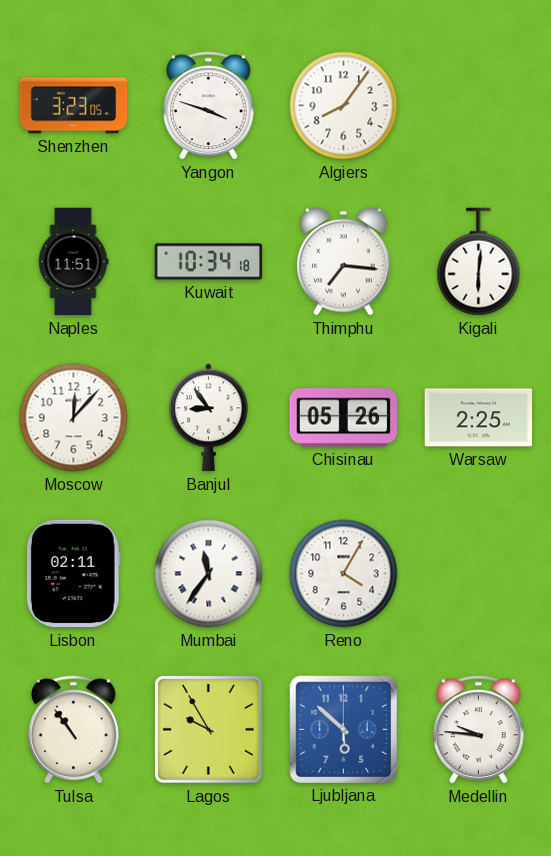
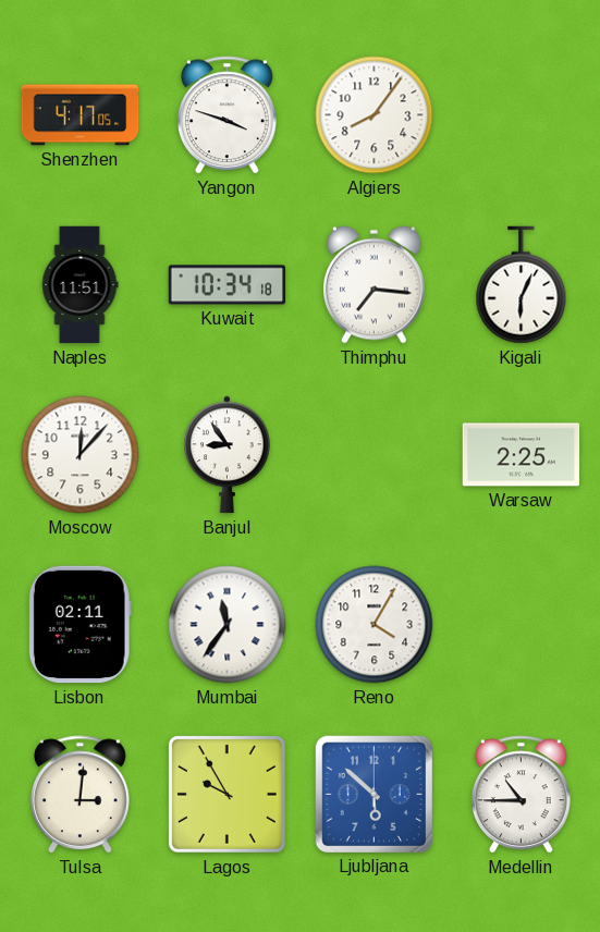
Shenzhen: 3:23 -> 4:17
Kigali: 6:01 -> 6:04
Chisinau: 05:26 -> none
Tulsa: 10:54 -> 3:01
Medellin: 9:46 -> 10:45
